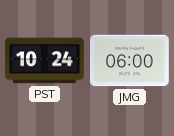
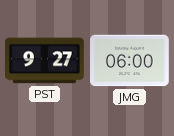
PST: 10:24 -> 9:27
